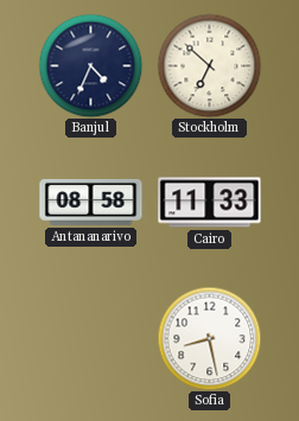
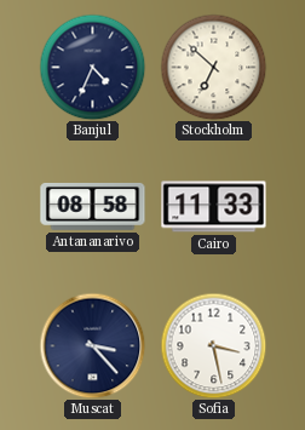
Muscat: none -> 3:23
Sofia: 8:28 -> 3:28
